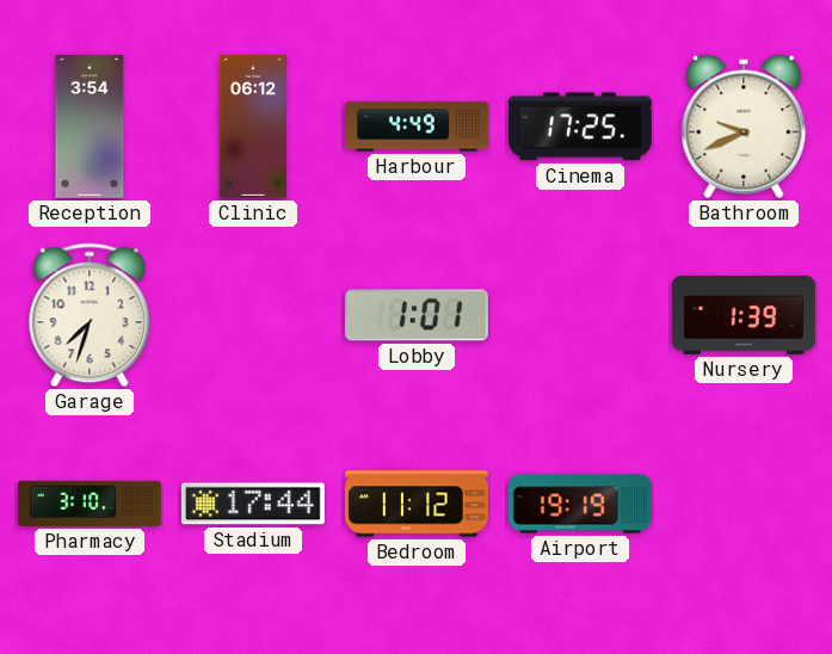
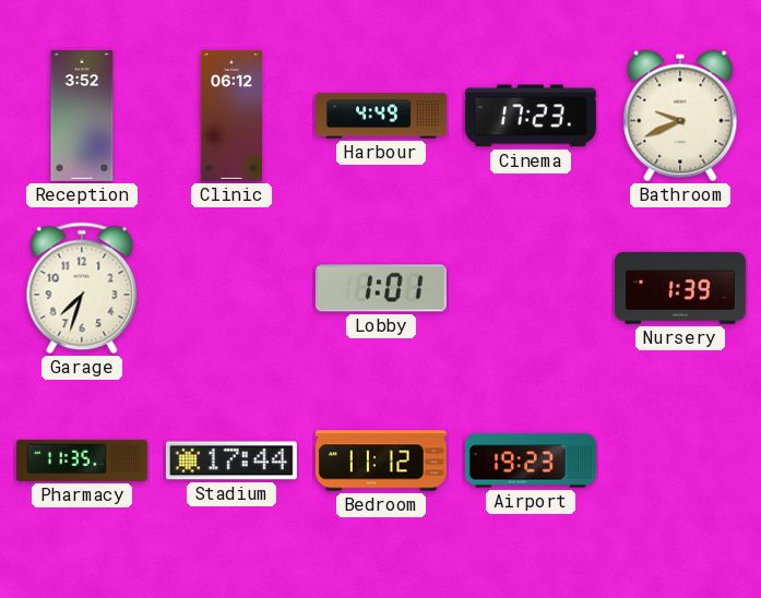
Reception: 3:54 -> 3:52
Cinema: 17:25 -> 17:23
Pharmacy: 3:10 -> 11:35
Airport: 19:19 -> 19:23
